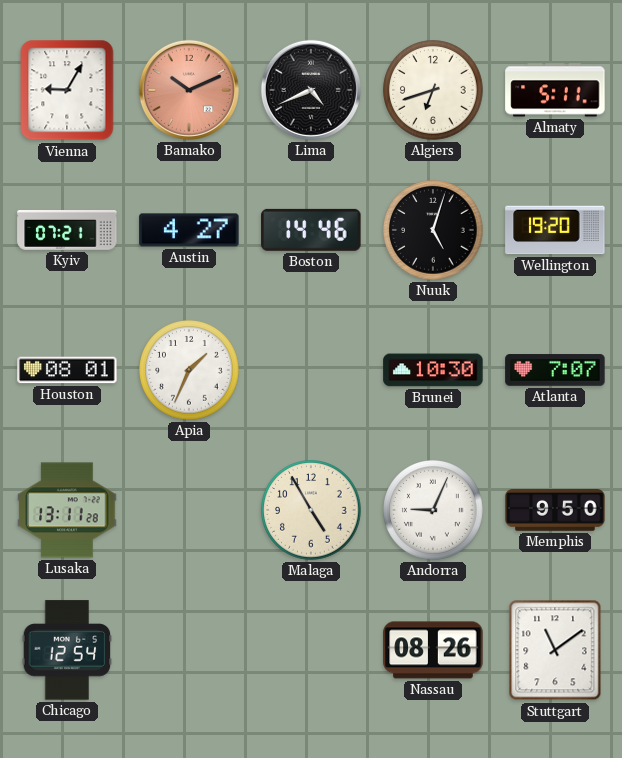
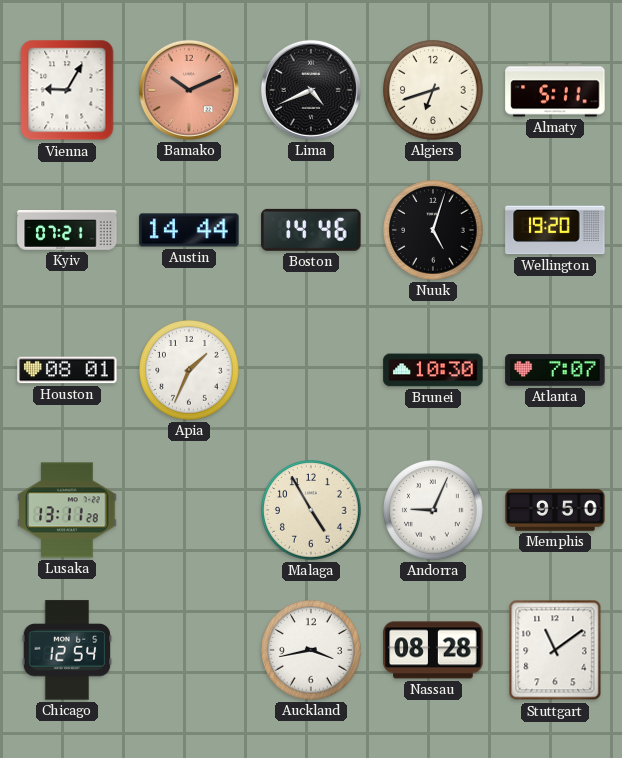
Austin: 4:27 -> 14:44
Auckland: none -> 3:43
Nassau: 08:26 -> 08:28
